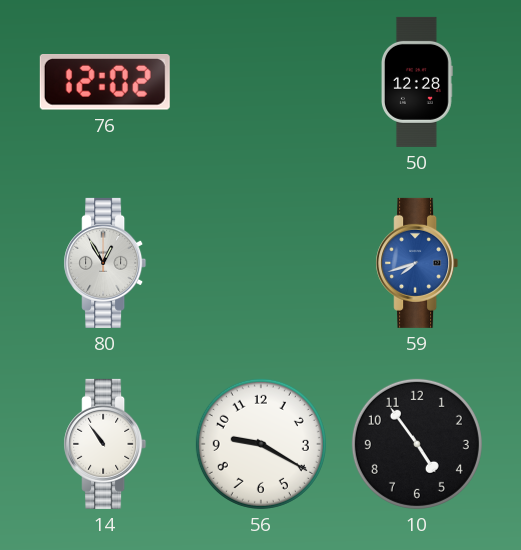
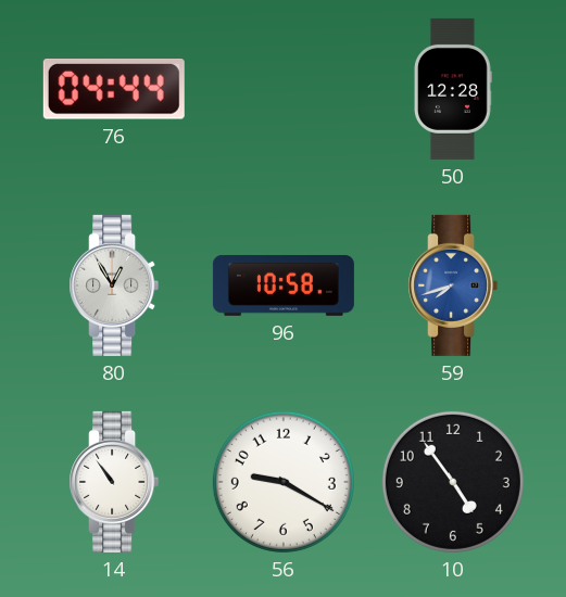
76: 12:02 -> 04:44
96: none -> 10:58
